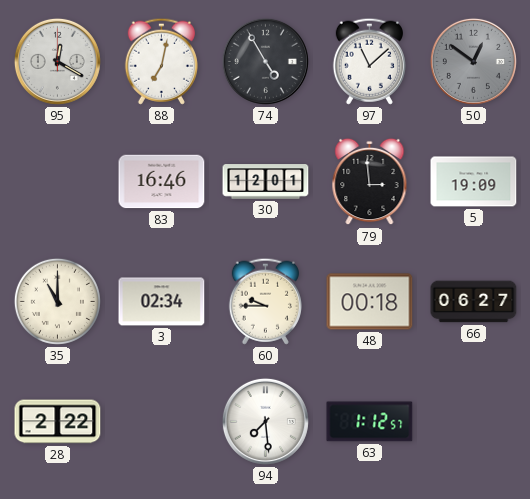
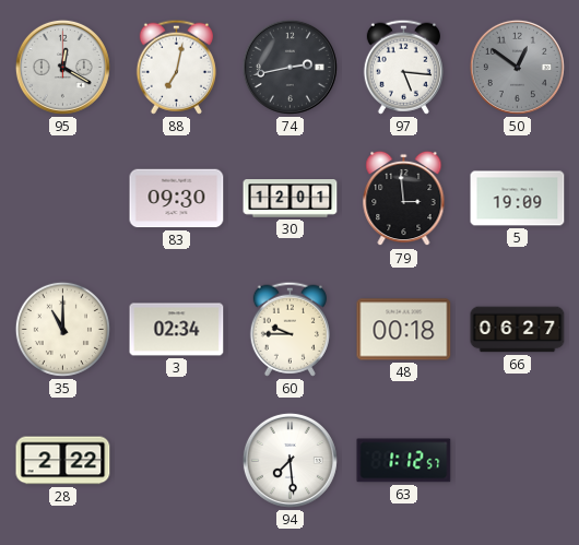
74: 4:55 -> 2:43
97: 11:08 -> 5:16
83: 16:46 -> 09:30
